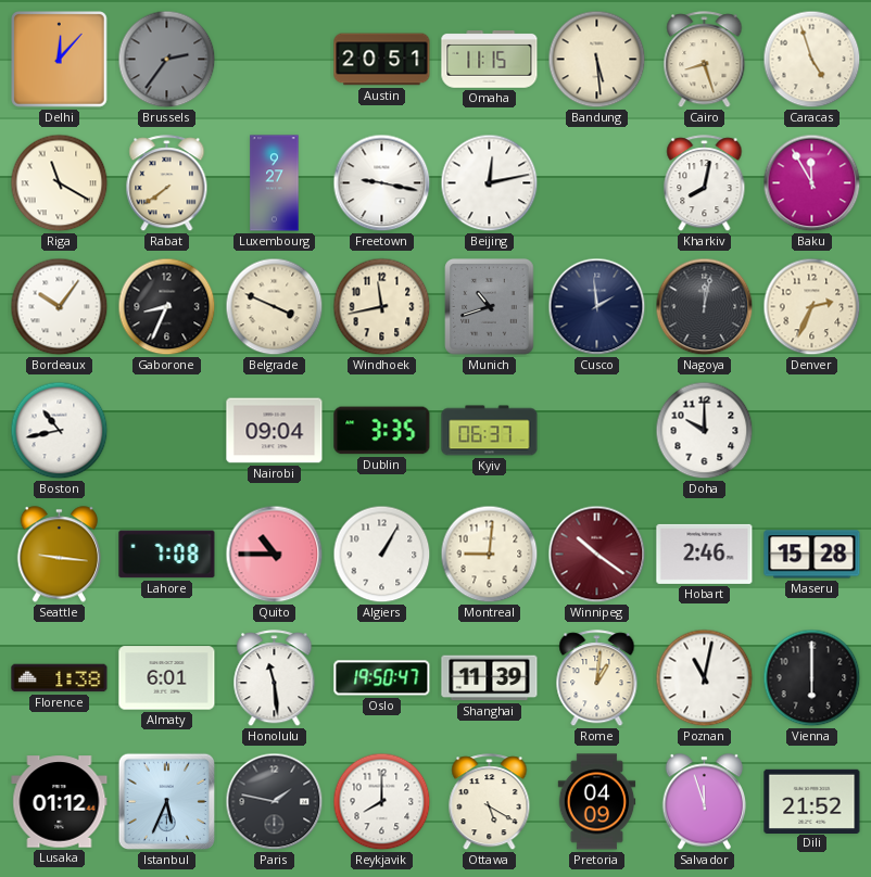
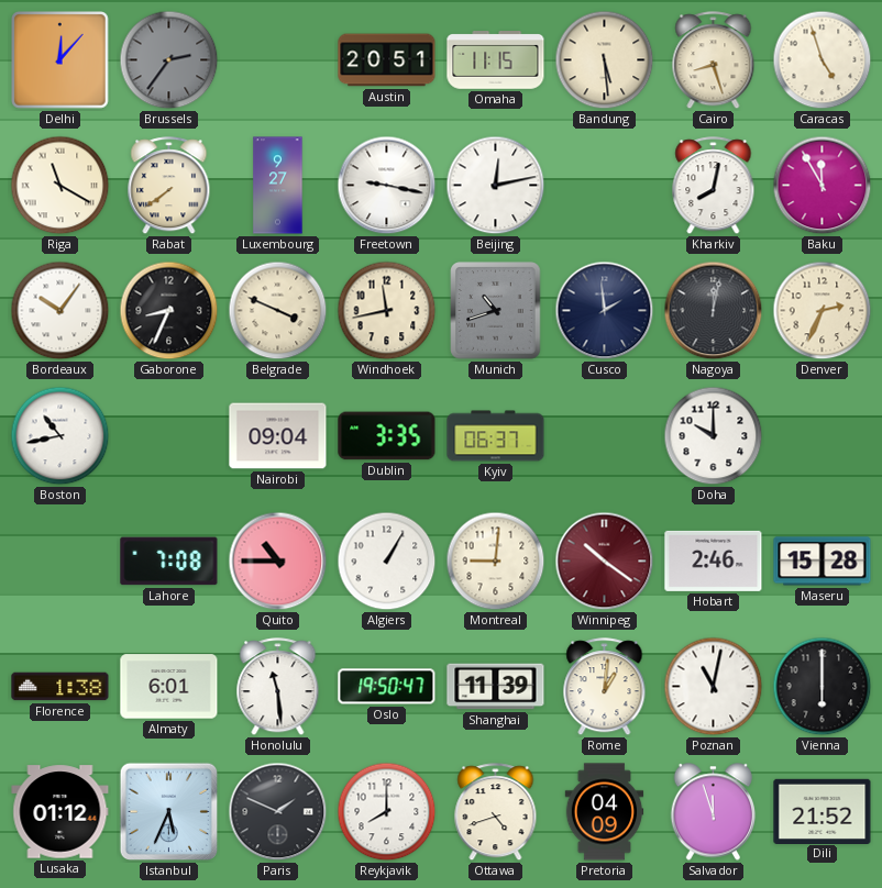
Seattle: 9:16 -> none
Paris: 1:47 -> 1:49
Ottawa: 5:20 -> 4:42
